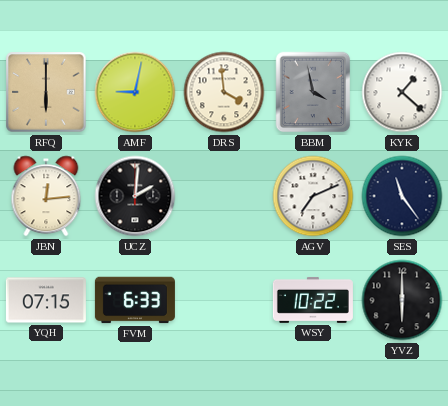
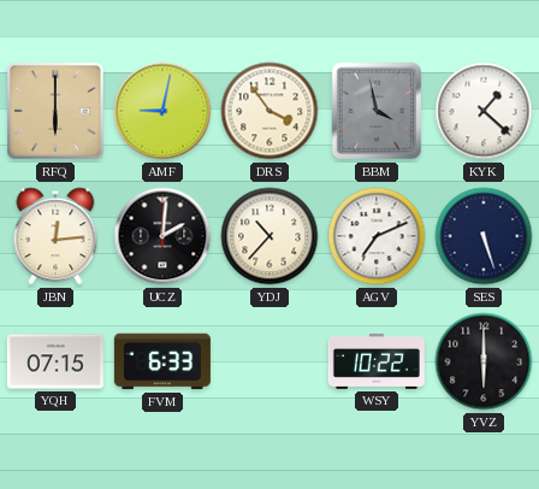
DRS: 3:59 -> 3:54
YDJ: none -> 10:37
SES: 11:24 -> 5:27
